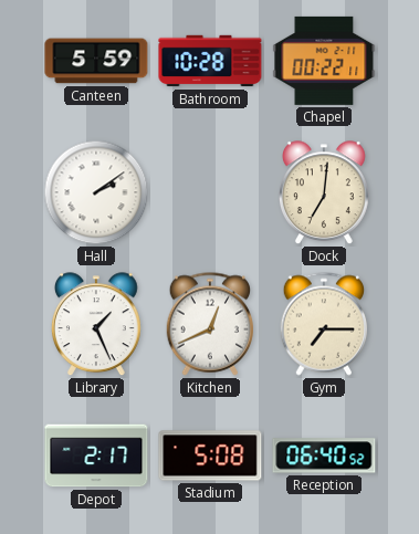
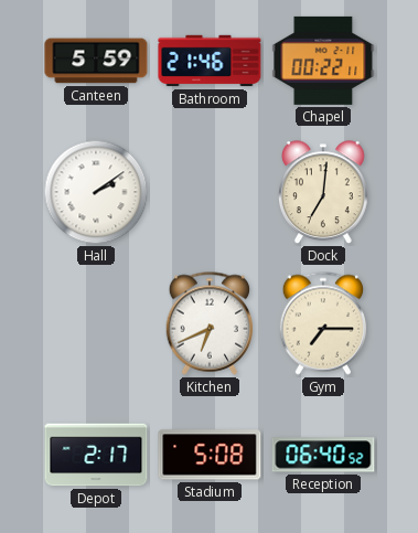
Bathroom: 10:28 -> 21:46
Library: 1:26 -> none
Kitchen: 12:41 -> 6:41
